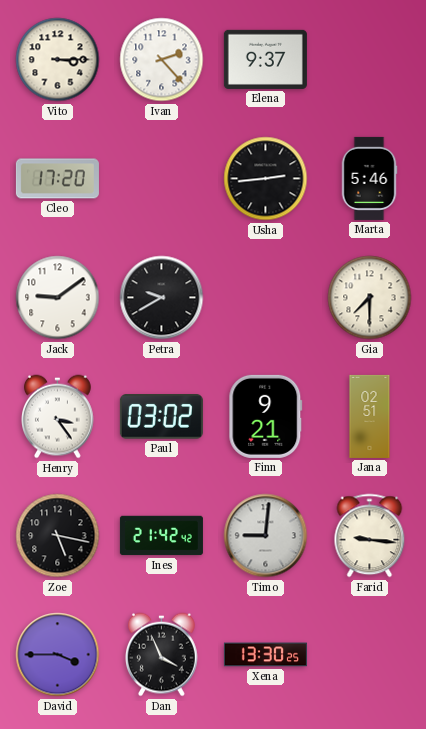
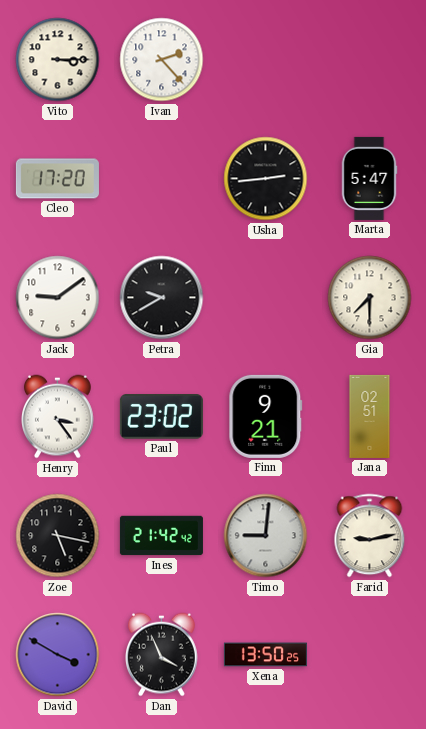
Elena: 9:37 -> none
Marta: 5:46 -> 5:47
Paul: 03:02 -> 23:02
Farid: 9:16 -> 9:13
David: 3:45 -> 3:50
Xena: 13:30 -> 13:50
